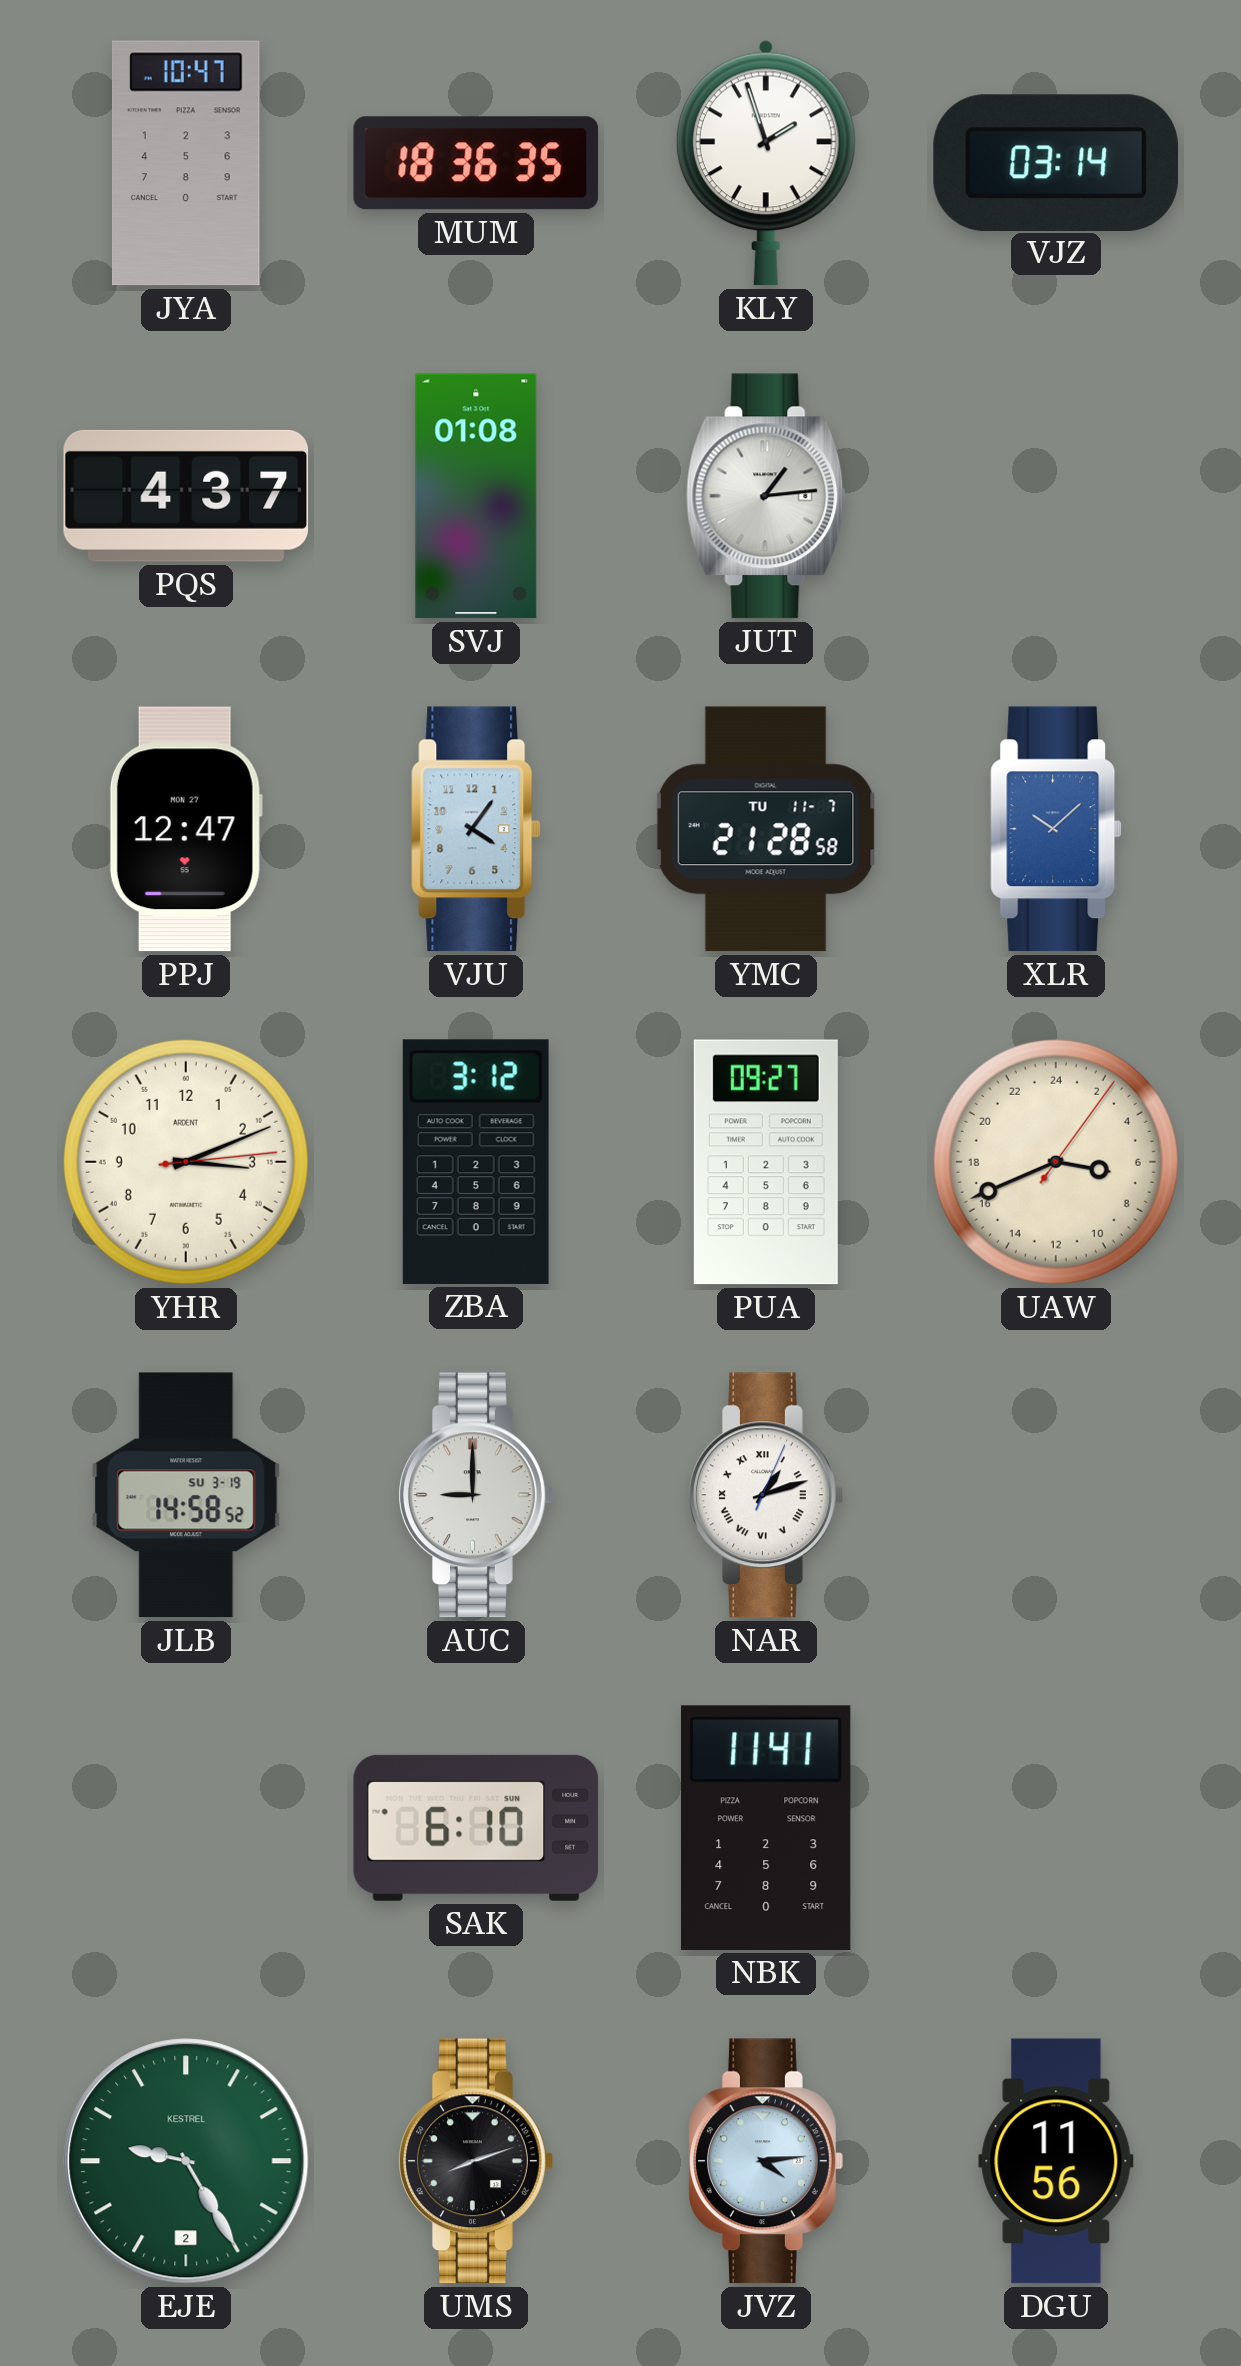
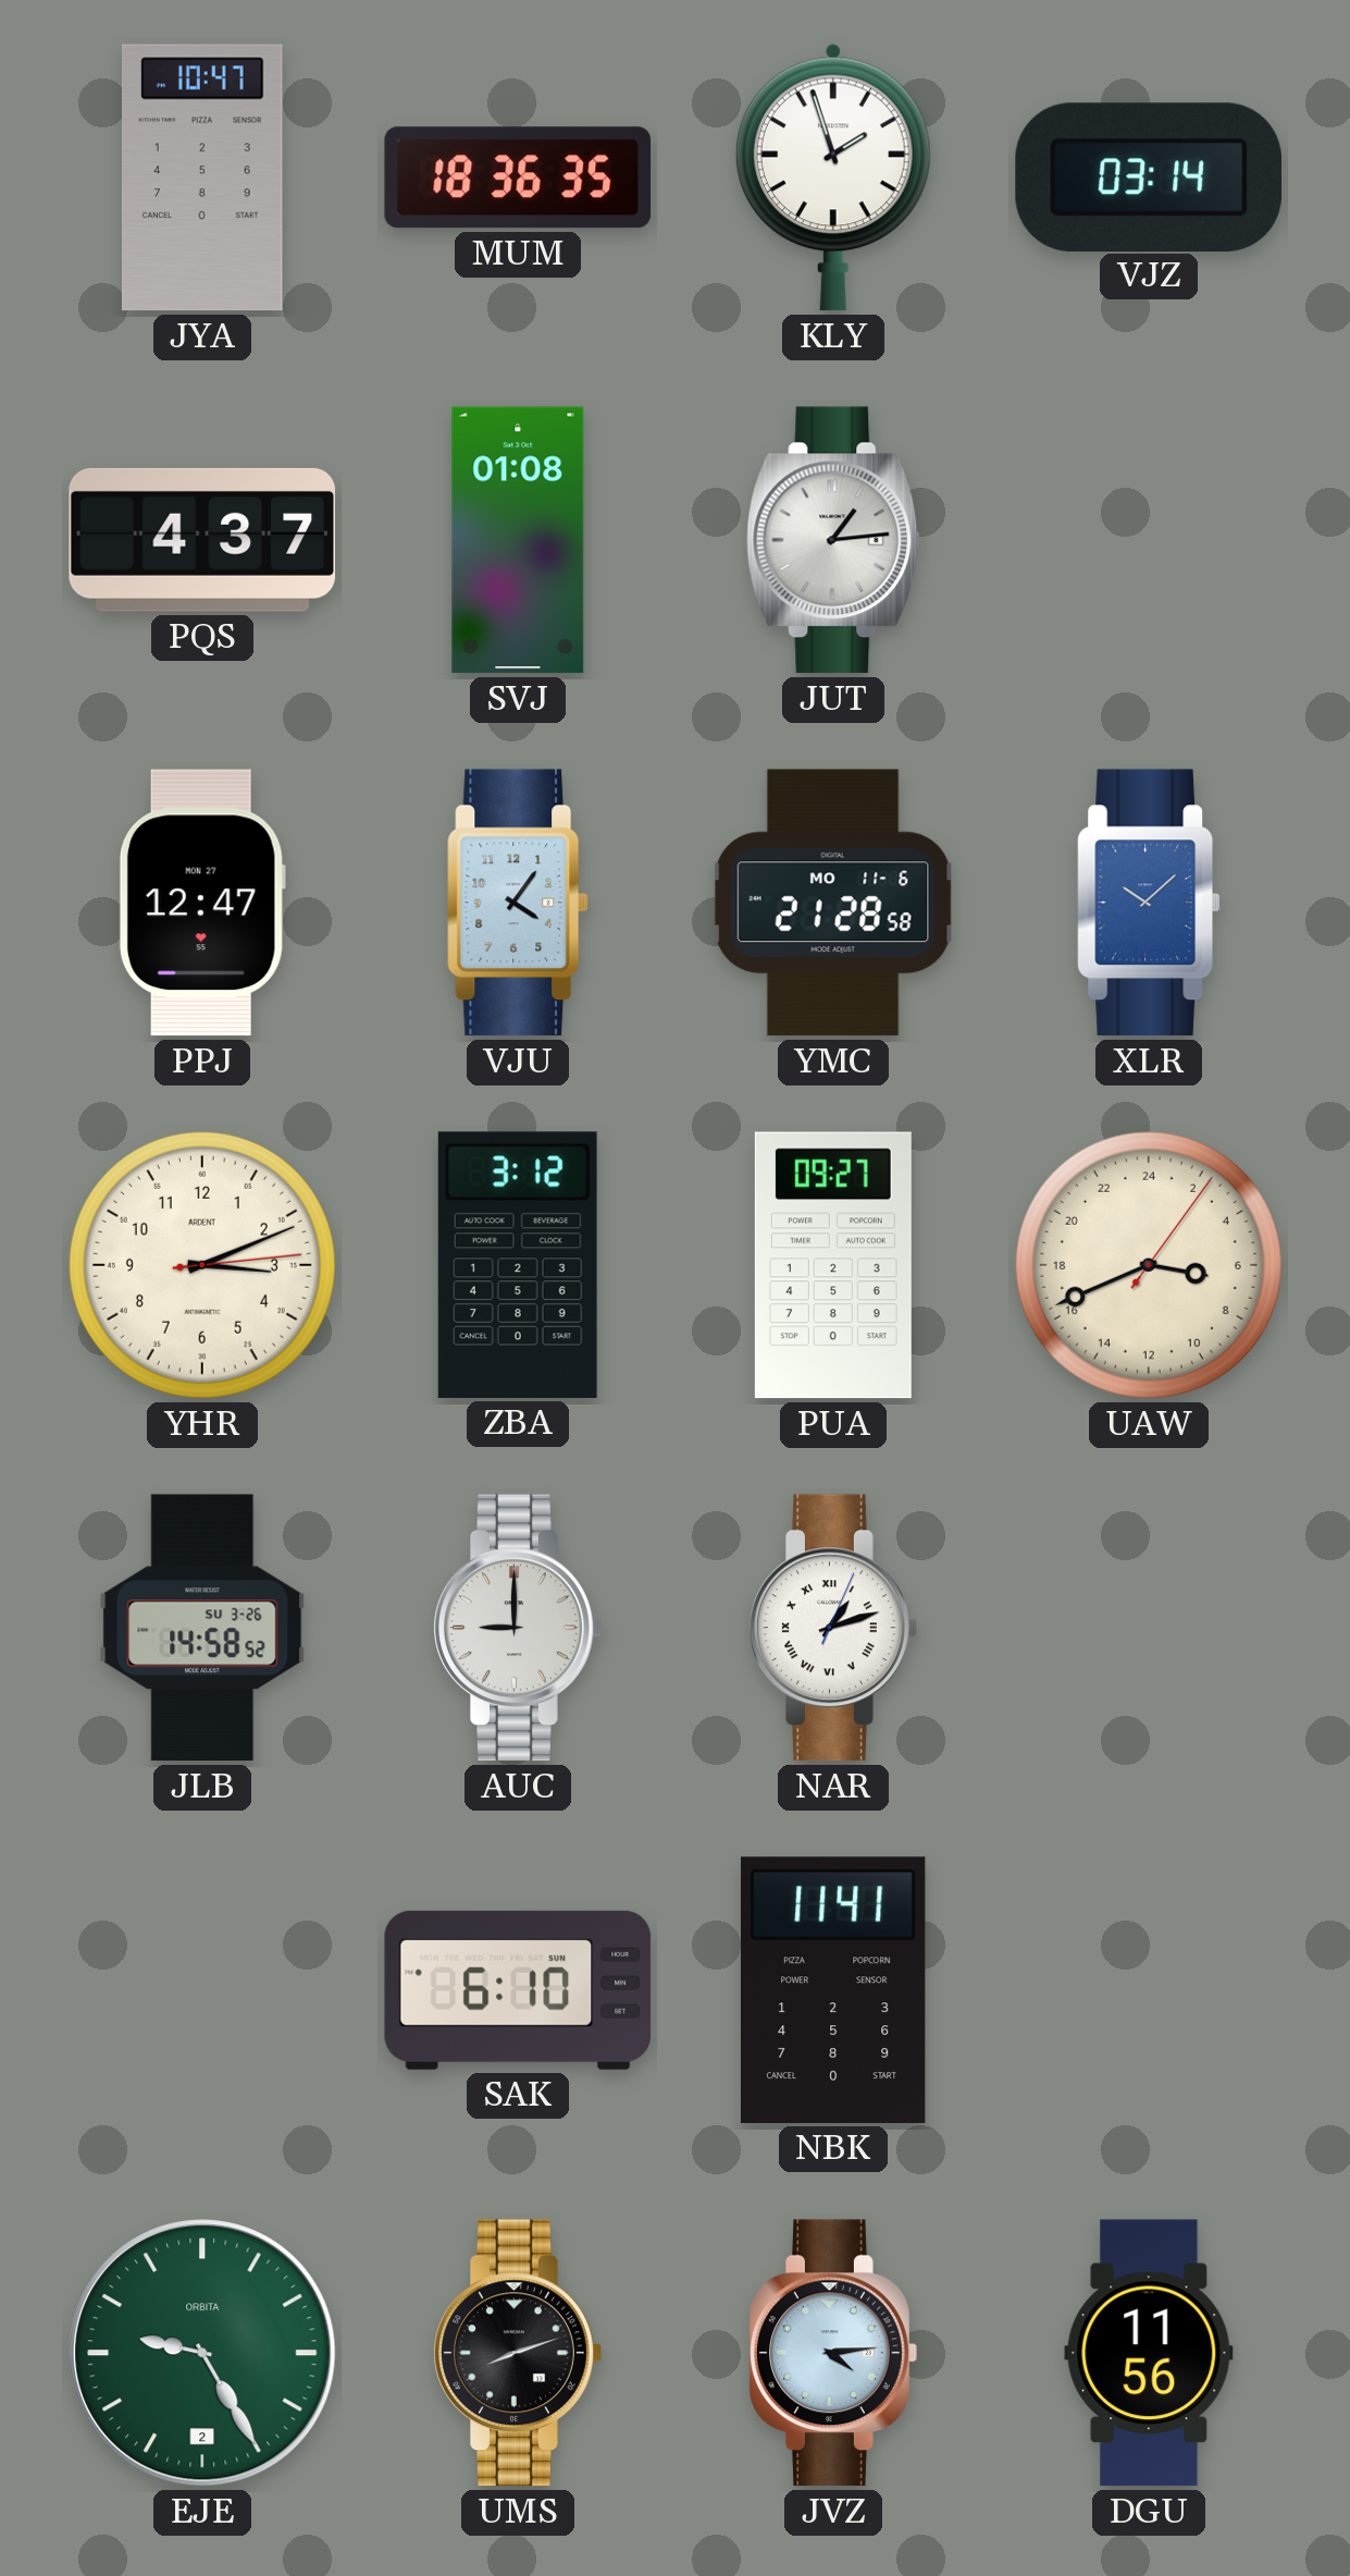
YMC date: TU 11-7 -> MO 11-6
JLB date: SU 3-19 -> SU 3-26
EJE brand: KESTREL -> ORBITA
